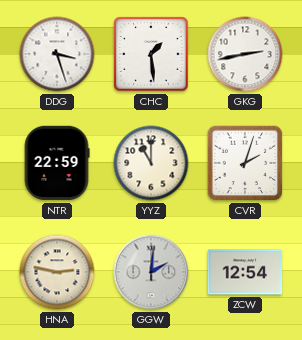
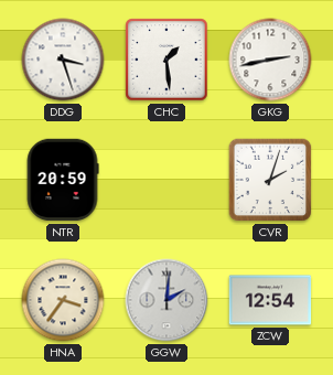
NTR: 22:59 -> 20:59
YYZ: 11:00 -> none
HNA: 2:47 -> 3:36
